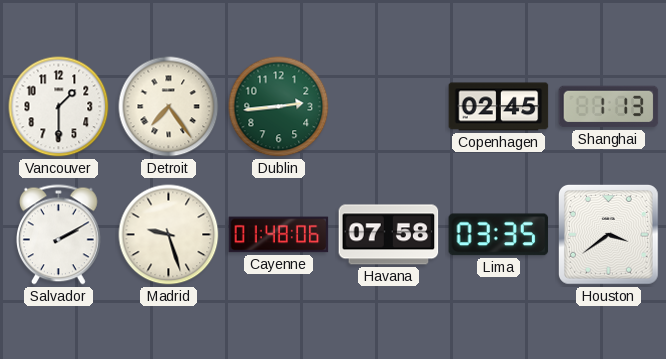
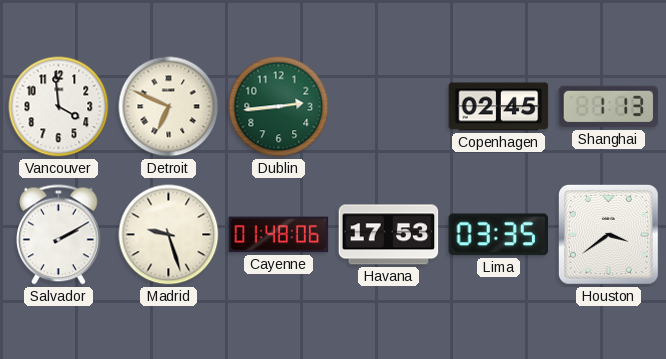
Vancouver: 1:30 -> 3:59
Detroit: 7:24 -> 6:49
Havana: 07:58 -> 17:53
